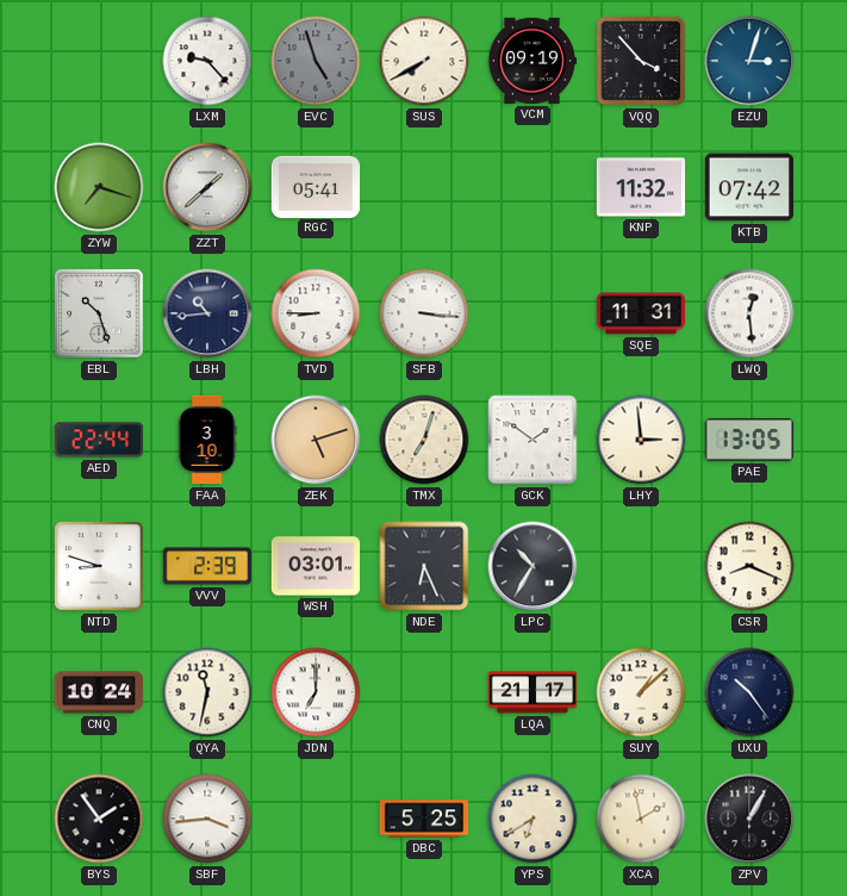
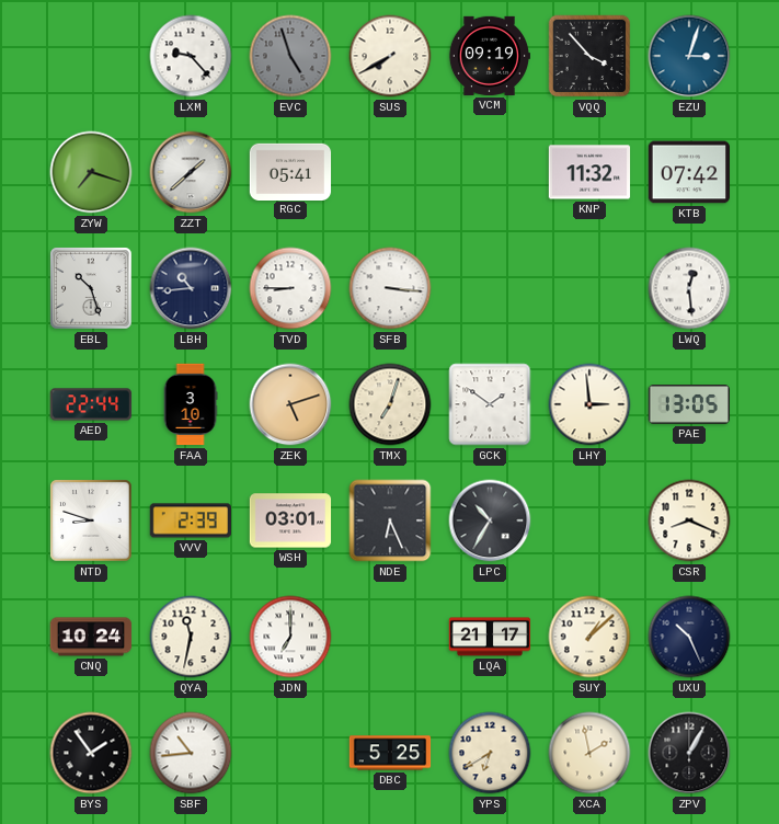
SQE: 11:31 -> none
UXU: 10:24 -> 10:26
SBF: 3:44 -> 10:44
